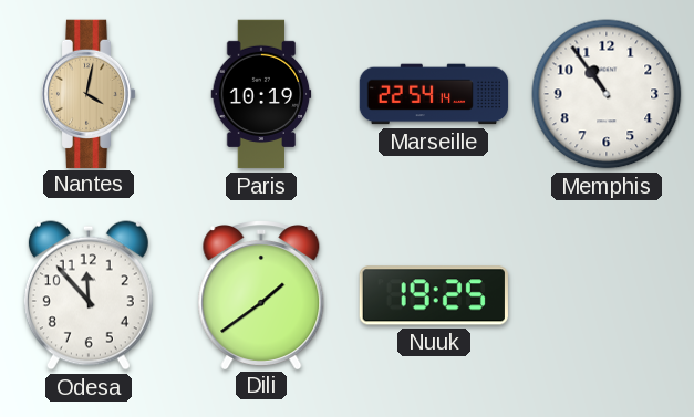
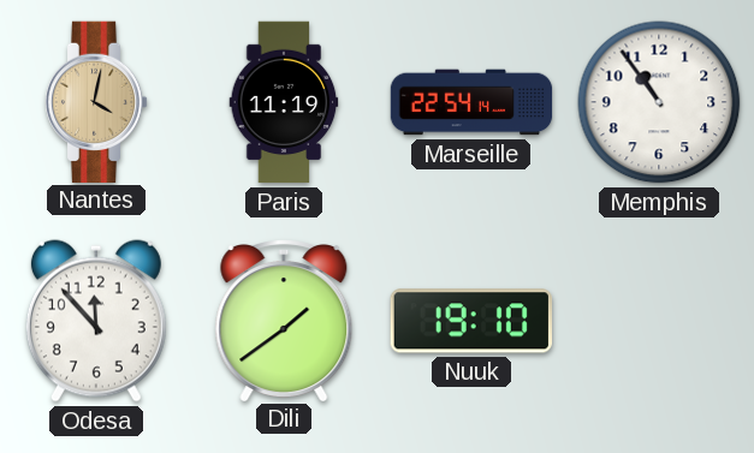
Paris: 10:19 -> 11:19
Nuuk: 19:25 -> 19:10
